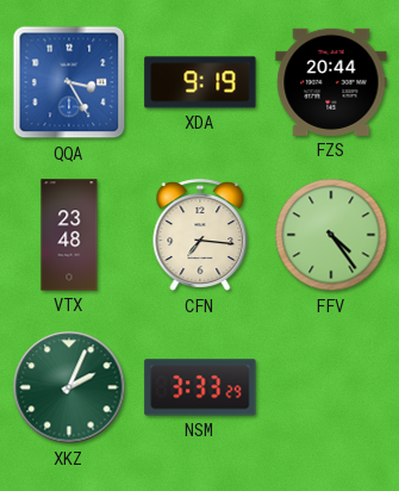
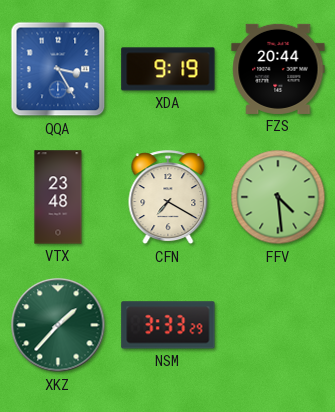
CFN: 7:16 -> 7:20
FFV: 4:24 -> 4:29
XKZ: 2:04 -> 1:37
